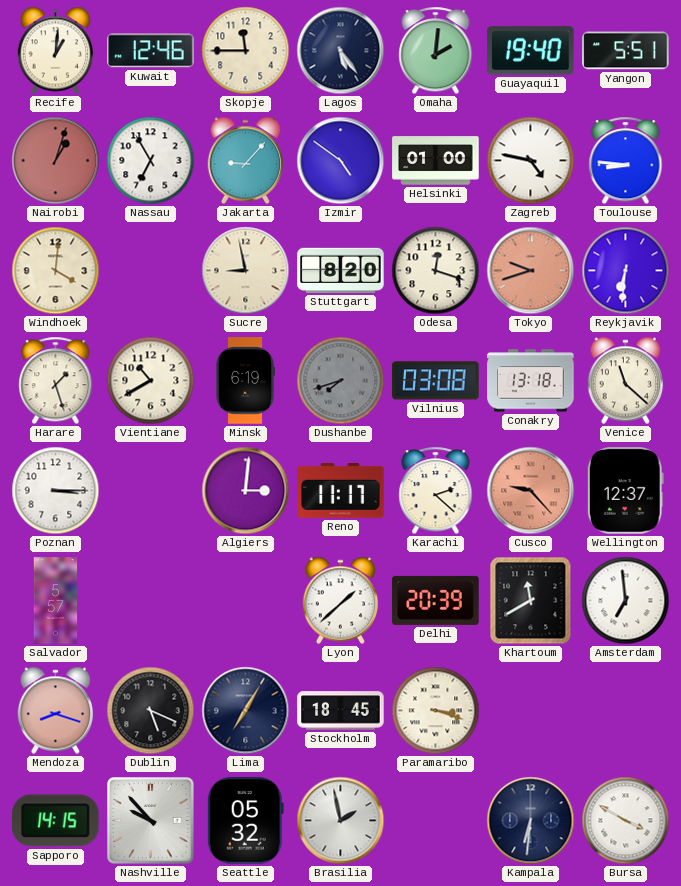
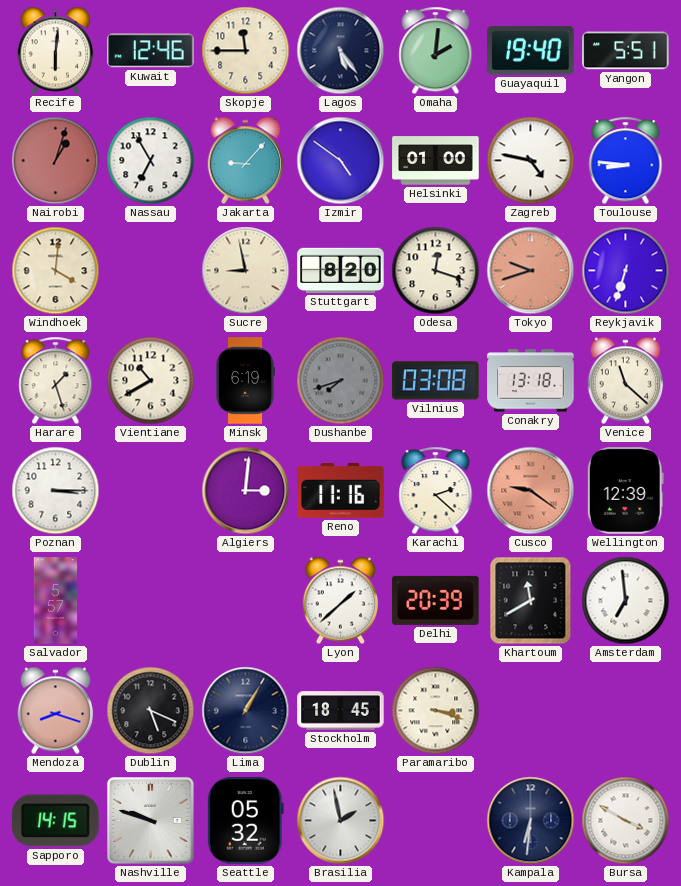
Recife: 1:01 -> 6:01
Reykjavik: 6:31 -> 6:33
Reno: 11:17 -> 11:16
Cusco: 9:23 -> 9:21
Wellington: 12:37 -> 12:39
Lima: 7:05 -> 1:05
Nashville: 9:53 -> 9:48
